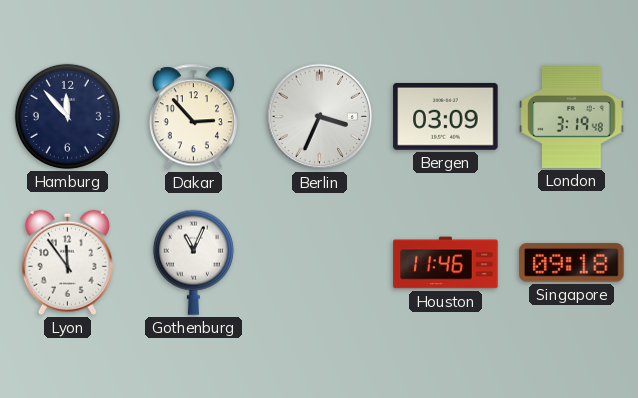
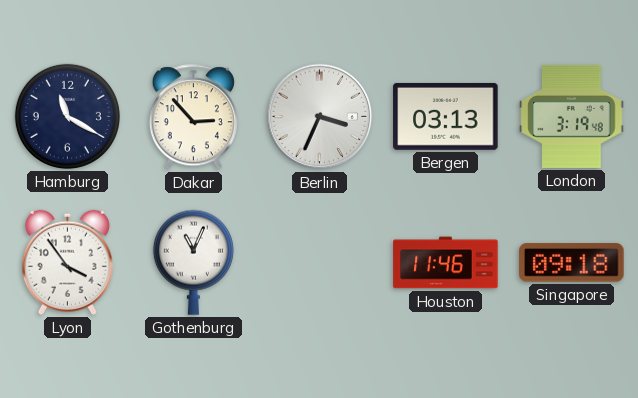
Hamburg: 11:53 -> 11:20
Bergen: 03:09 -> 03:13
Lyon: 11:54 -> 3:54
